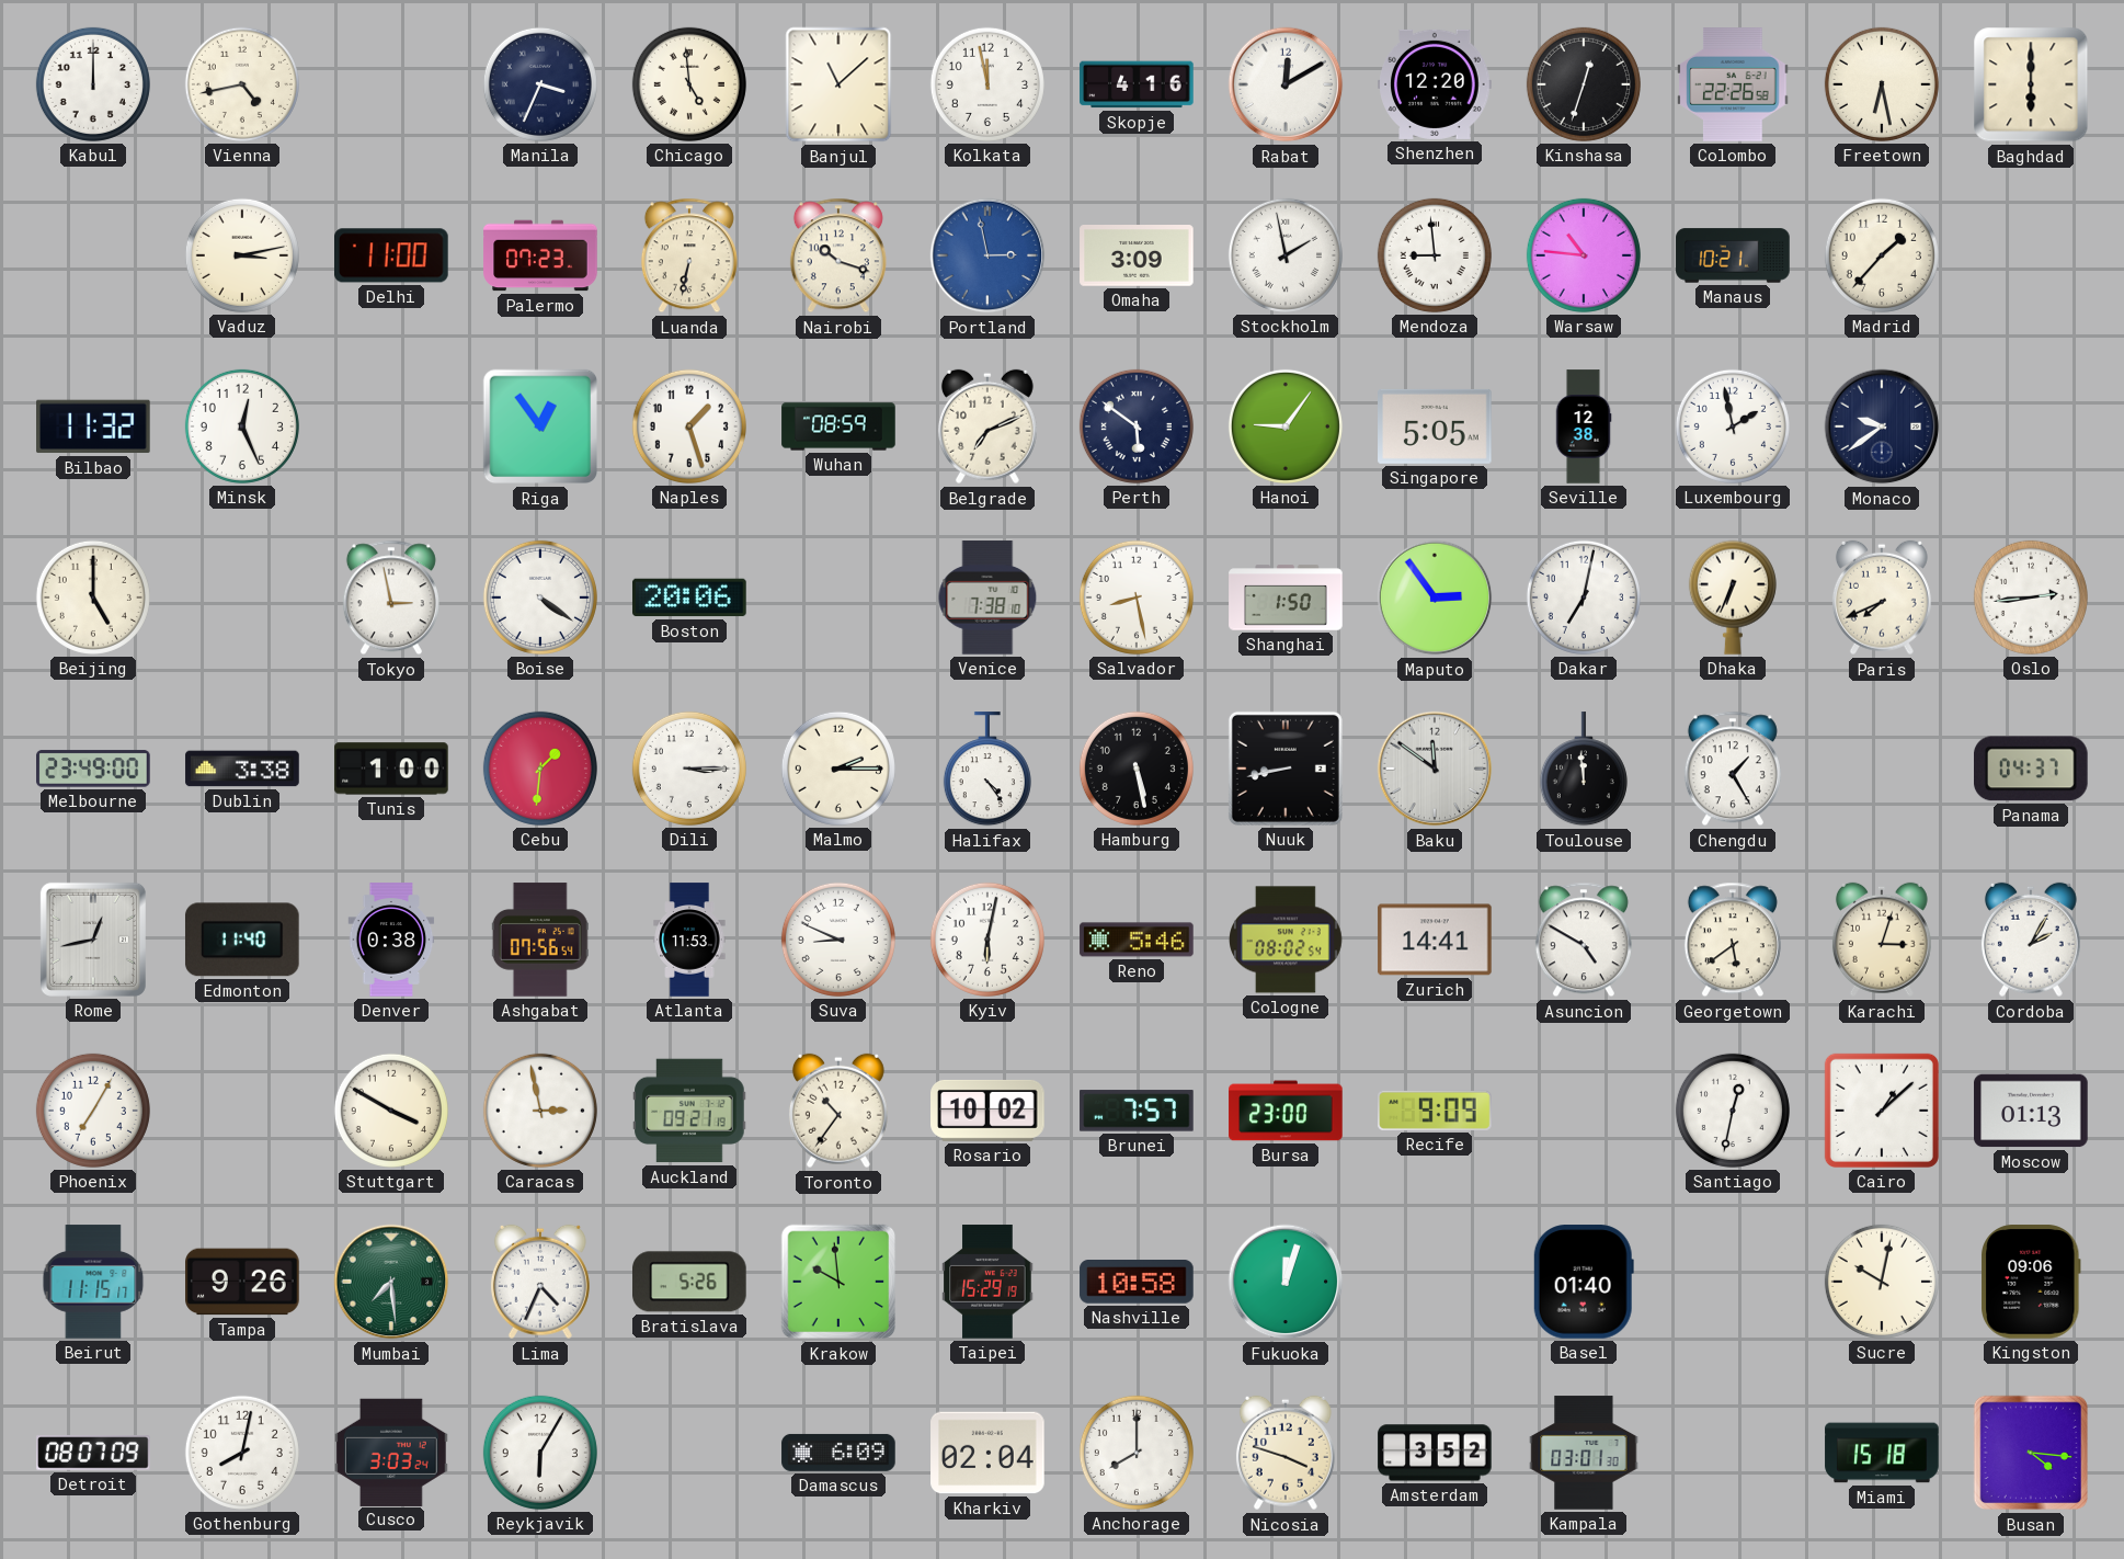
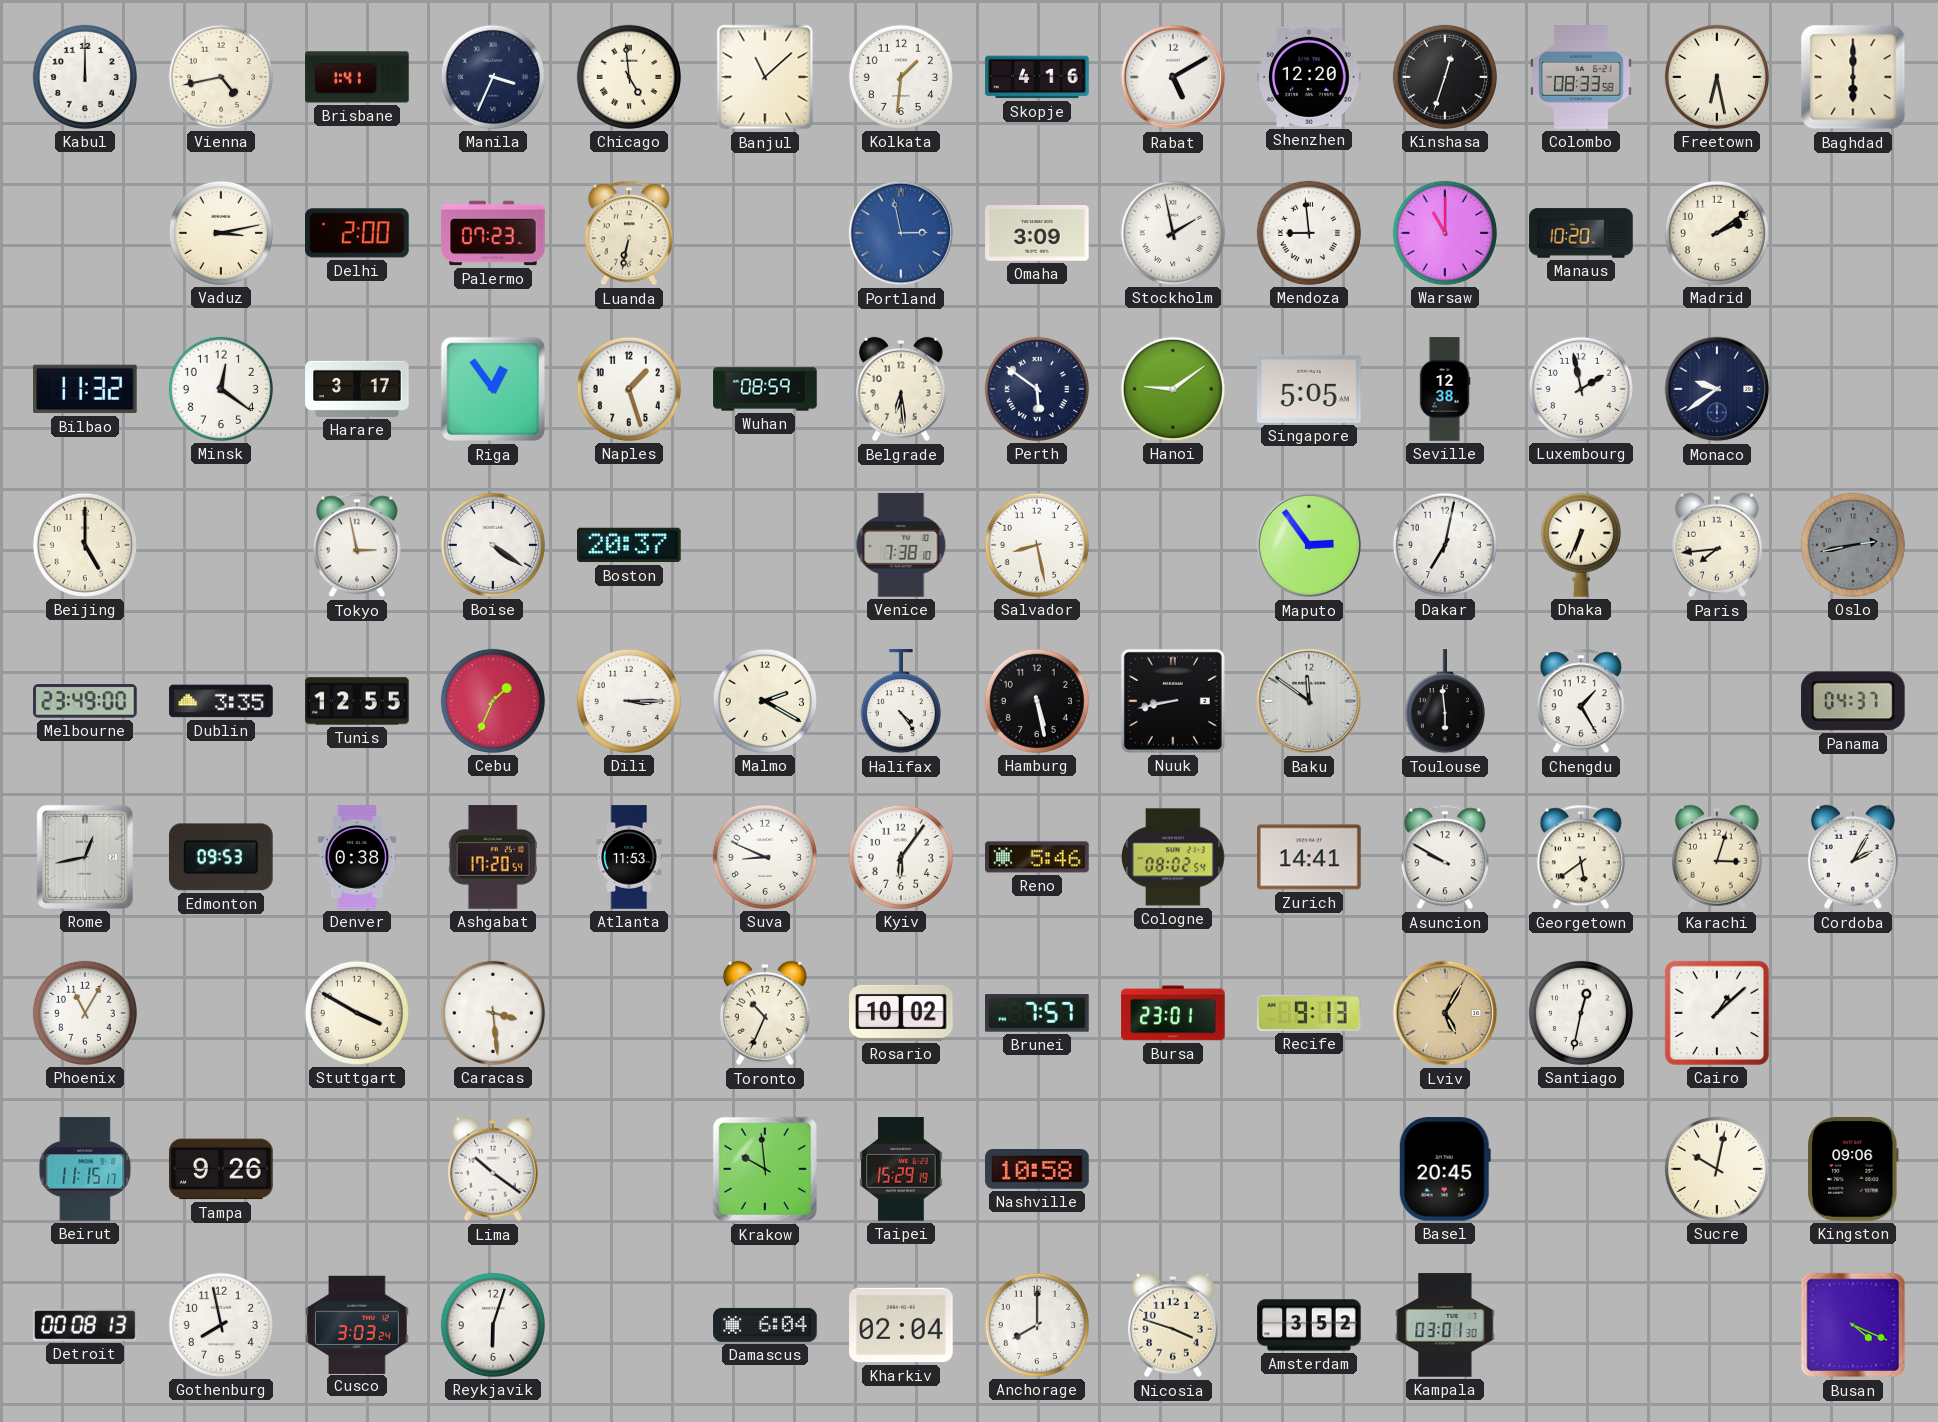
Brisbane: none -> 1:41
Kolkata: 11:58 -> 1:31
Rabat: 12:10 -> 5:10
Colombo: 22:26 -> 08:33
Delhi: 11:00 -> 2:00
Nairobi: 10:18 -> none
Warsaw: 10:46 -> 11:00
Manaus: 10:21 -> 10:20
Madrid: 1:37 -> 2:09
Minsk: 12:26 -> 12:21
Harare: none -> 3:17
Belgrade: 7:11 -> 6:29
Hanoi: 9:06 -> 9:09
Boston: 20:06 -> 20:37
Shanghai: 1:50 -> none
Paris: 7:41 -> 7:44
Oslo: 2:44 -> 2:43
Oslo dial: white -> grey
Dublin: 3:38 -> 3:35
Tunis: 1:00 -> 12:55
Cebu: 1:31 -> 1:34
Malmo: 2:15 -> 2:20
Toulouse: 11:59 -> 5:59
Edmonton: 11:40 -> 09:53
Ashgabat: 07:56 -> 17:20
Kyiv: 6:02 -> 6:06
Asuncion: 4:50 -> 9:50
Phoenix: 7:05 -> 11:05
Caracas: 2:58 -> 3:29
Auckland: 09:21 -> none
Toronto: 10:36 -> 10:34
Bursa: 23:00 -> 23:01
Recife: 9:09 -> 9:13
Lviv: none -> 5:05
Moscow: 01:13 -> none
Mumbai: 7:29 -> none
Lima: 4:34 -> 10:21
Bratislava: 5:26 -> none
Fukuoka: 12:03 -> none
Basel: 01:40 -> 20:45
Detroit: 08:07 -> 00:08
Gothenburg: 8:02 -> 7:58
Reykjavik: 6:05 -> 6:03
Damascus: 6:09 -> 6:04
Miami: 15:18 -> none
Busan: 4:16 -> 4:19
